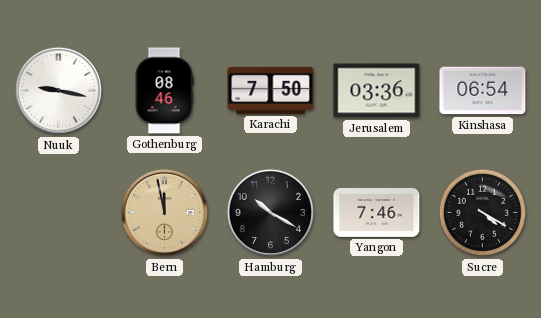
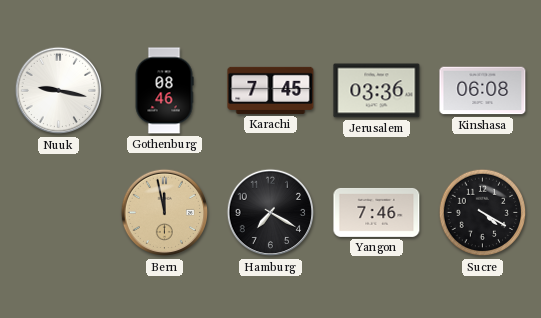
Karachi: 7:50 -> 7:45
Kinshasa: 06:54 -> 06:08
Hamburg: 10:20 -> 7:20
